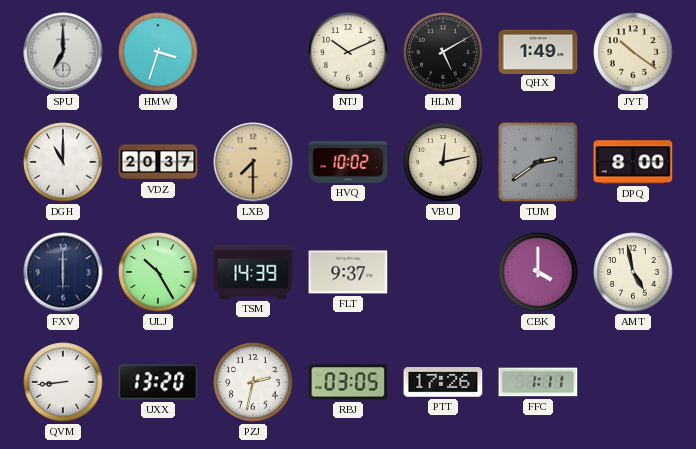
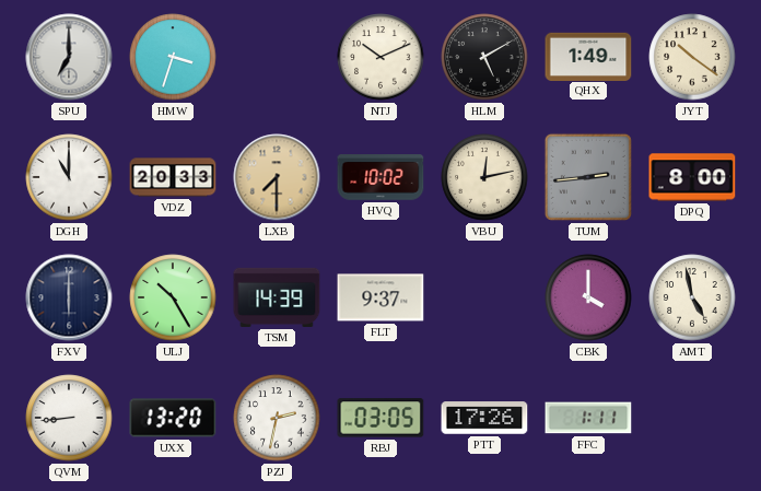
VDZ: 20:37 -> 20:33
TUM: 2:39 -> 2:44
